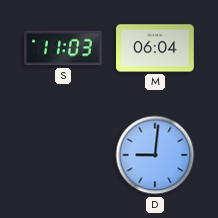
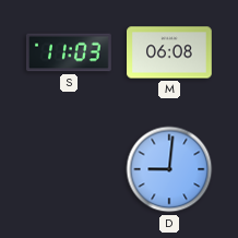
M: 06:04 -> 06:08
